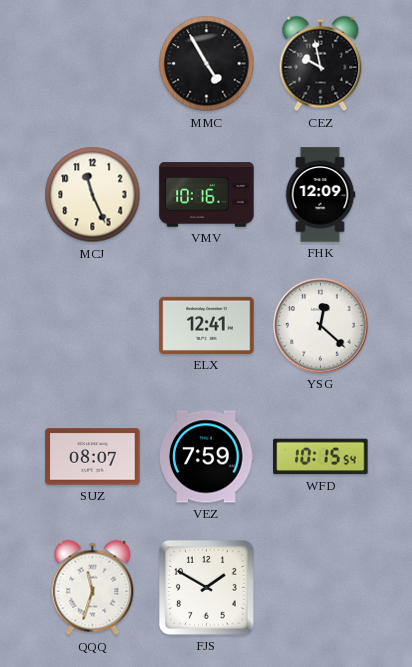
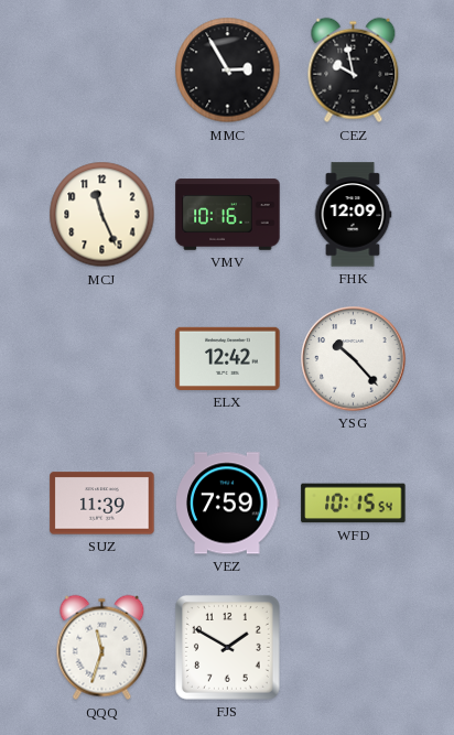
MMC: 4:55 -> 2:55
ELX: 12:41 -> 12:42
YSG: 12:22 -> 10:23
SUZ: 08:07 -> 11:39
